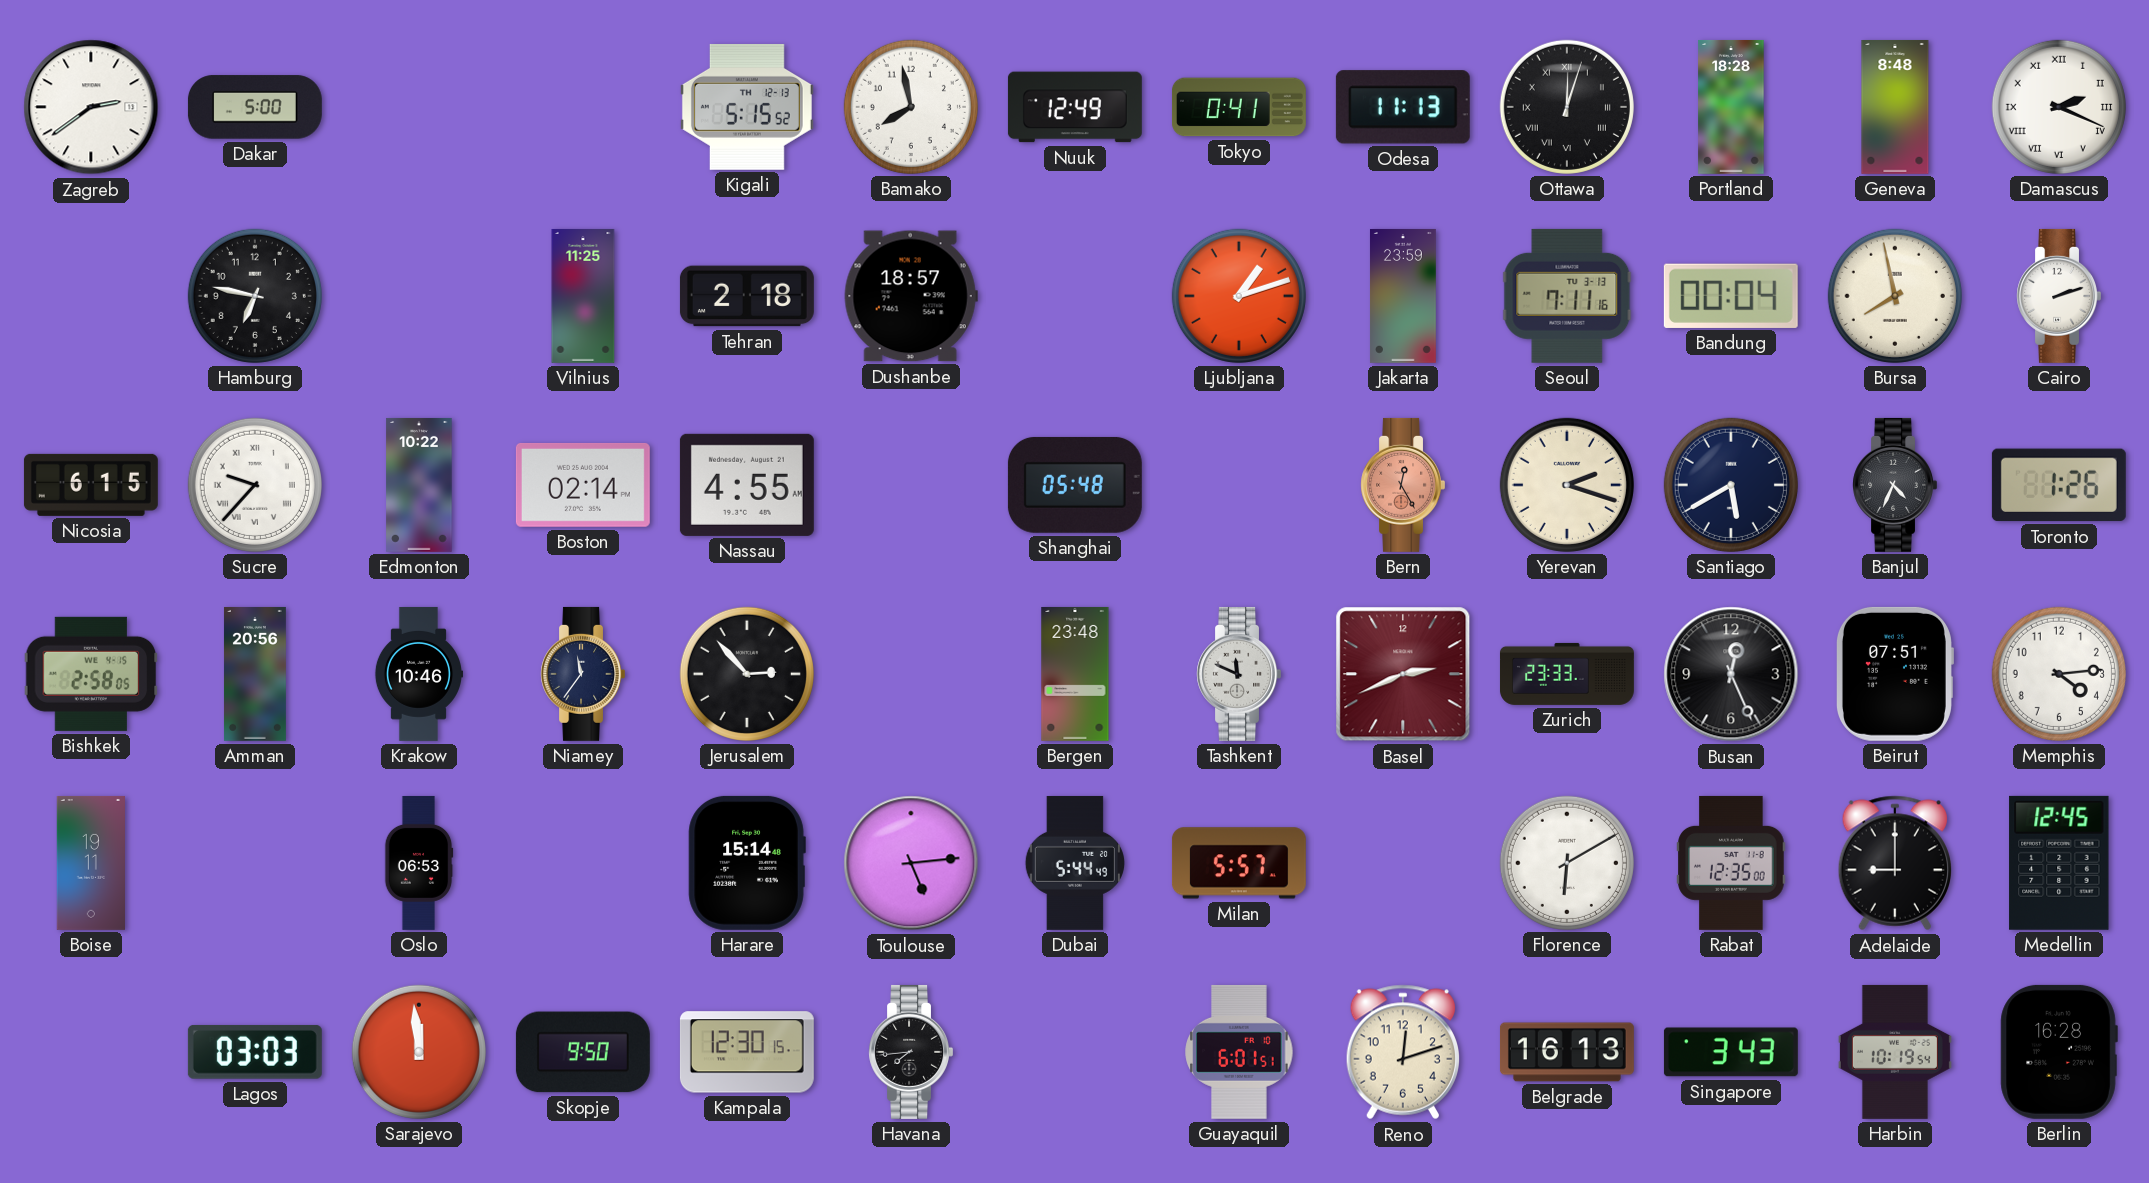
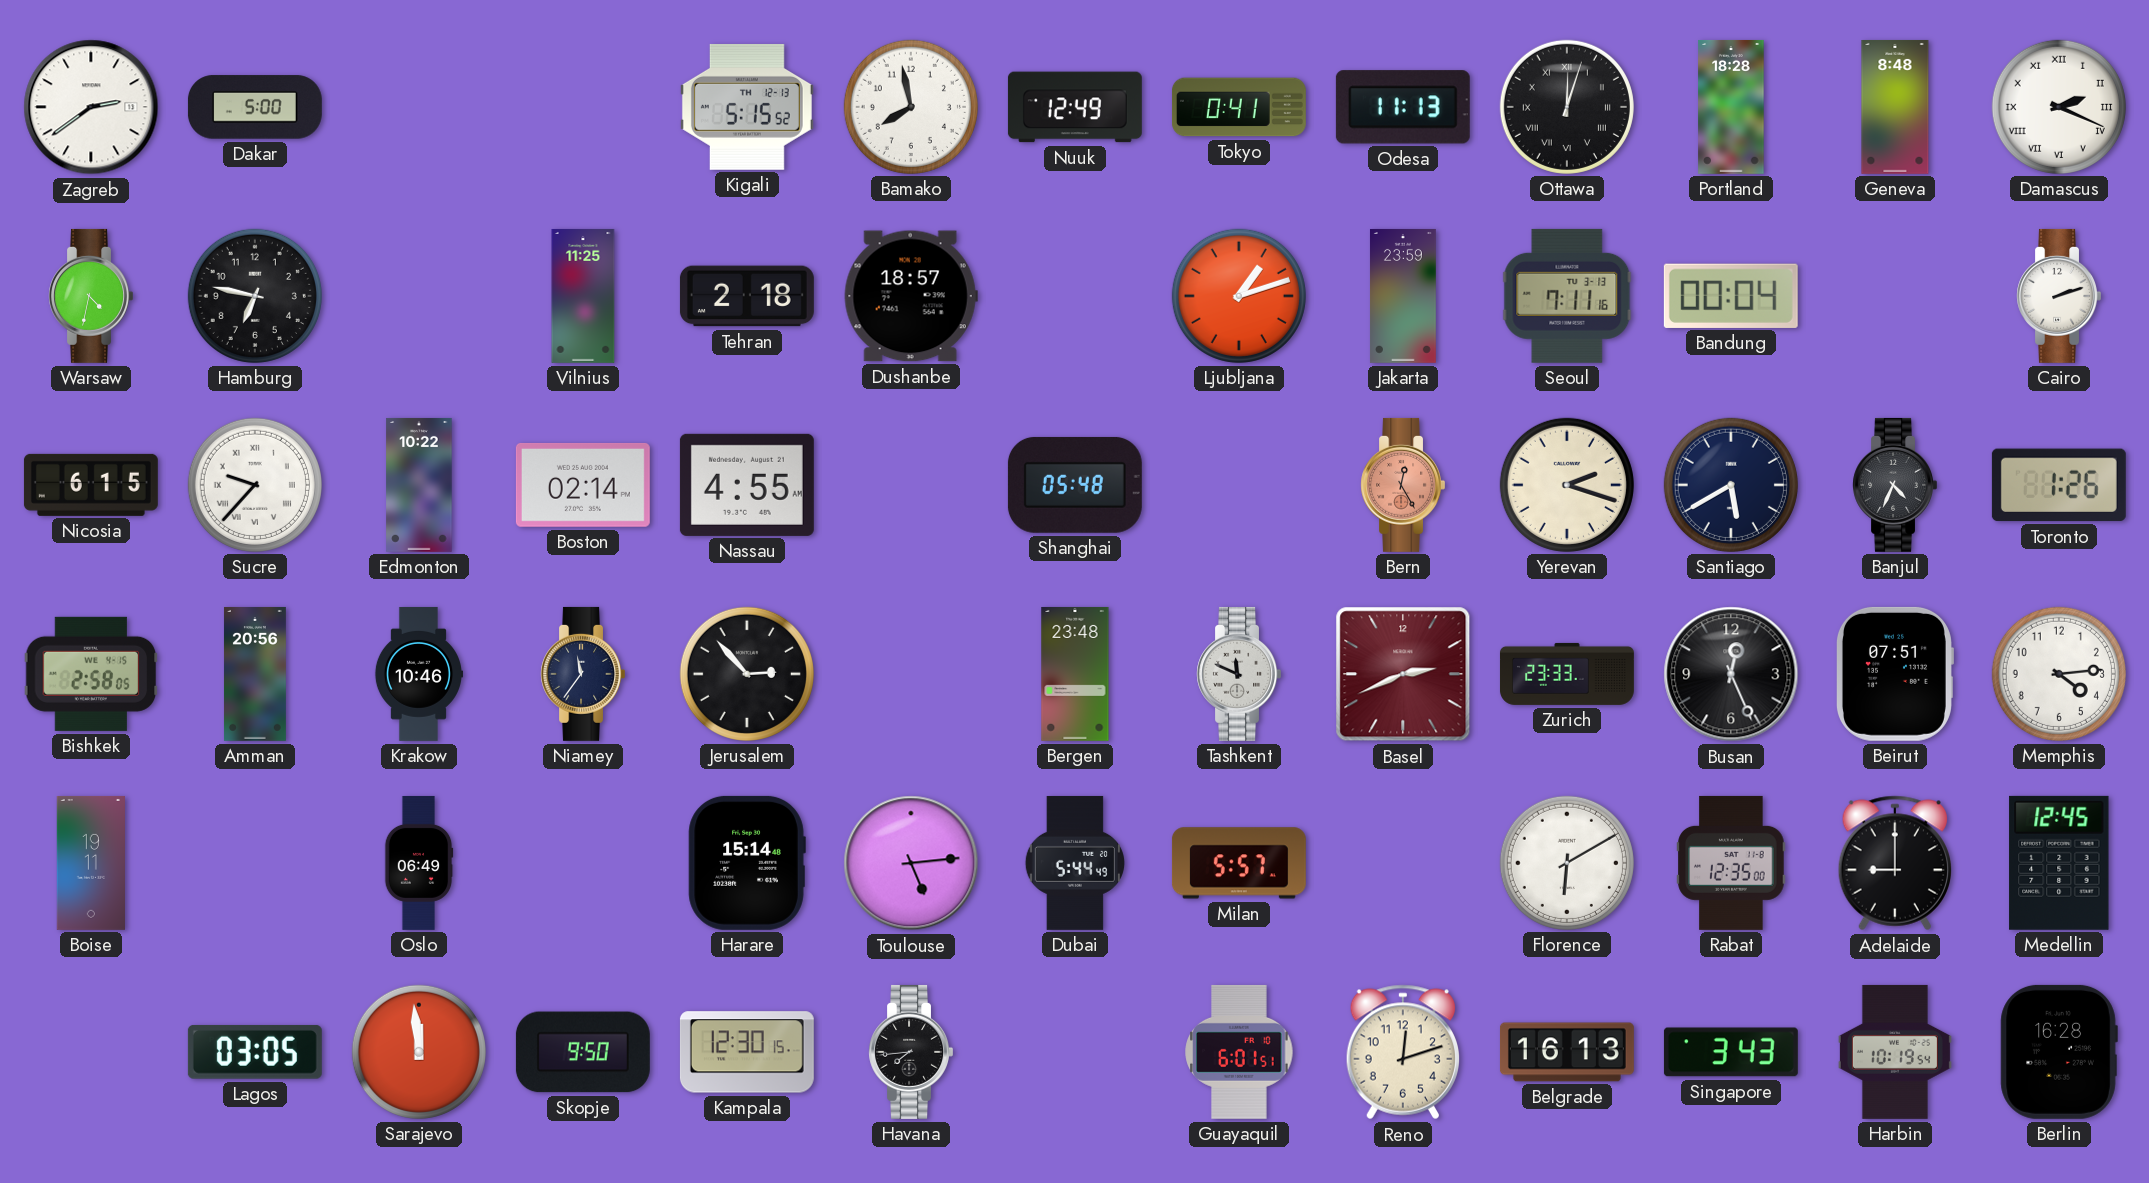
Warsaw: none -> 4:32
Bursa: 7:58 -> none
Oslo: 06:53 -> 06:49
Lagos: 03:03 -> 03:05
